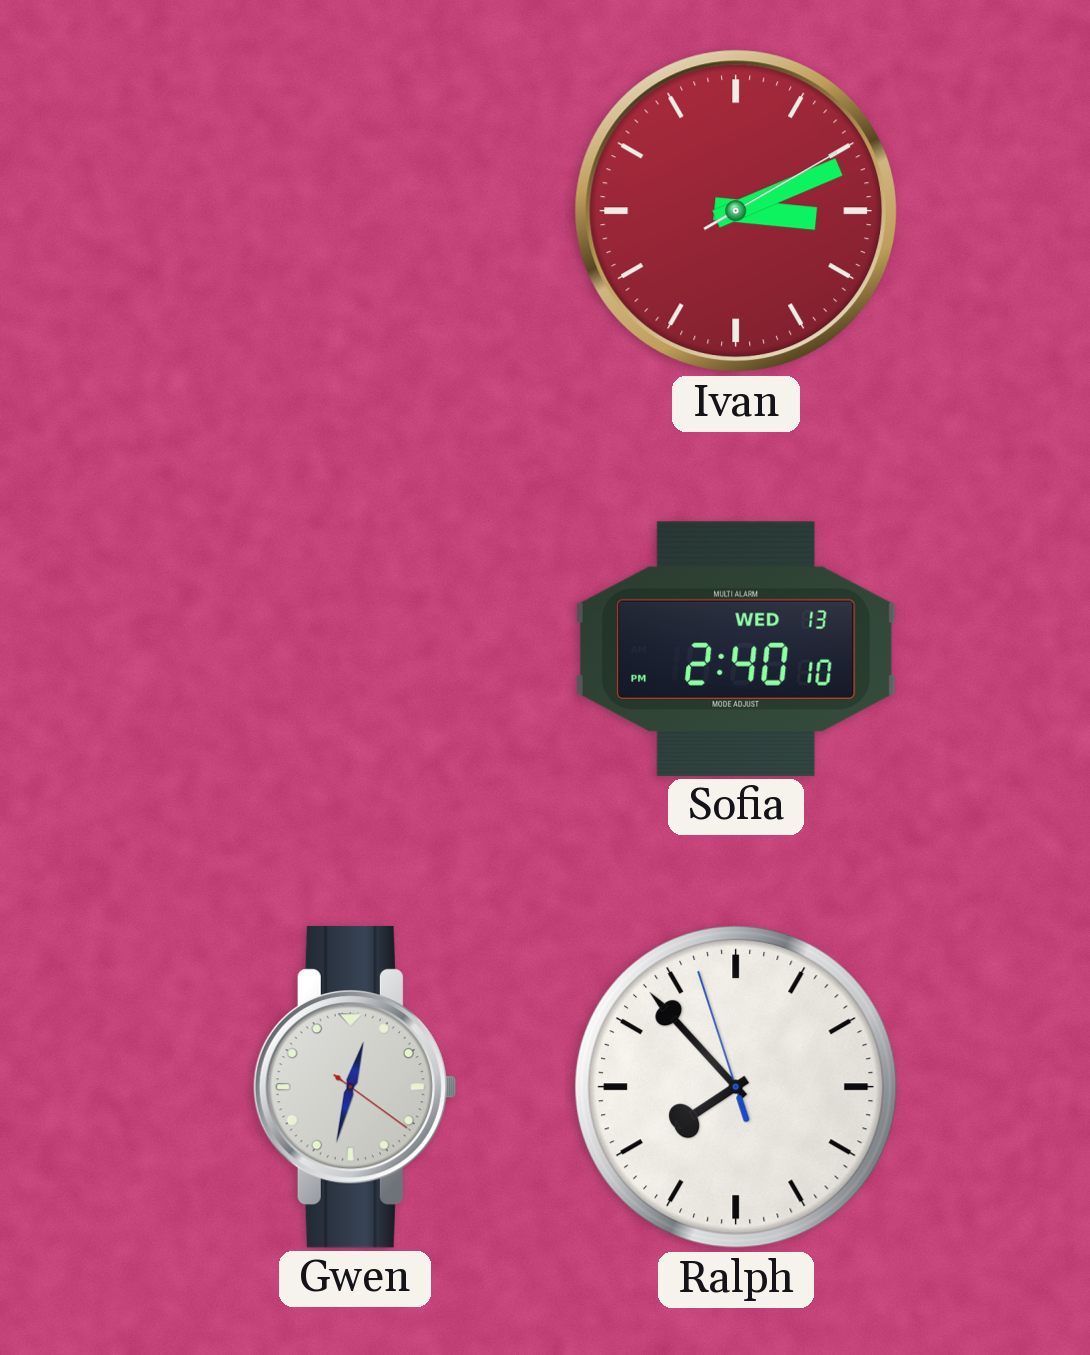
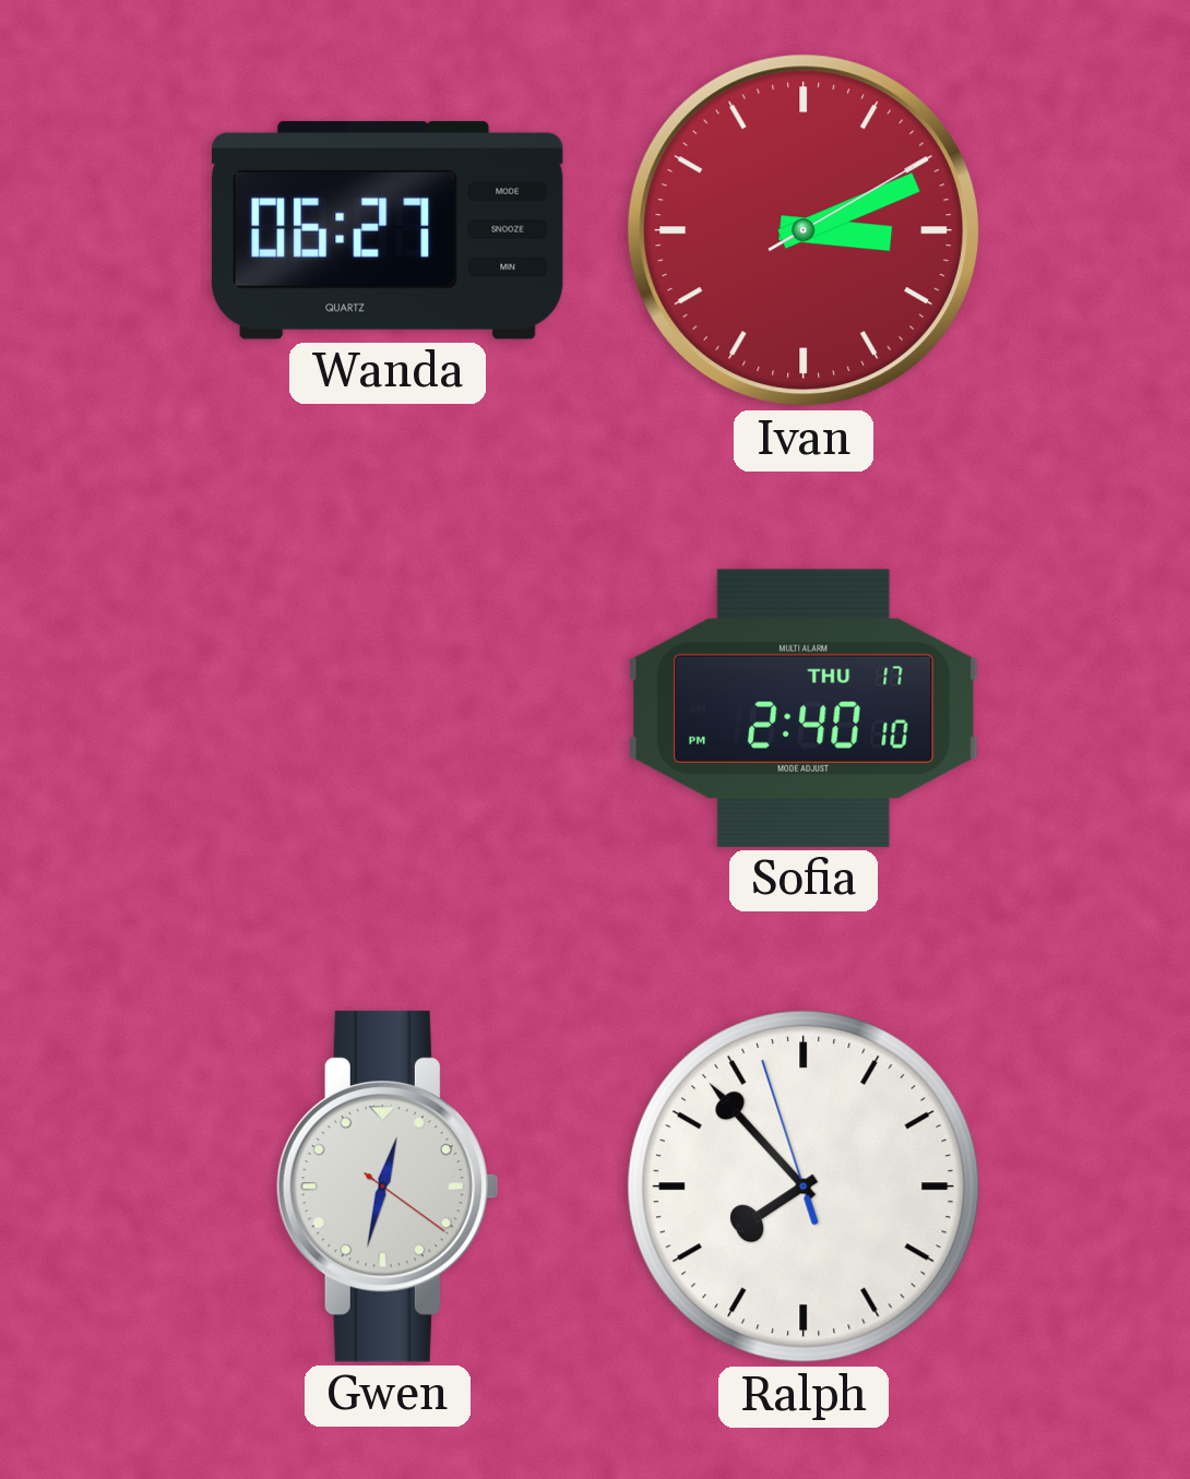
Wanda: none -> 06:27
Sofia date: WED 13 -> THU 17
